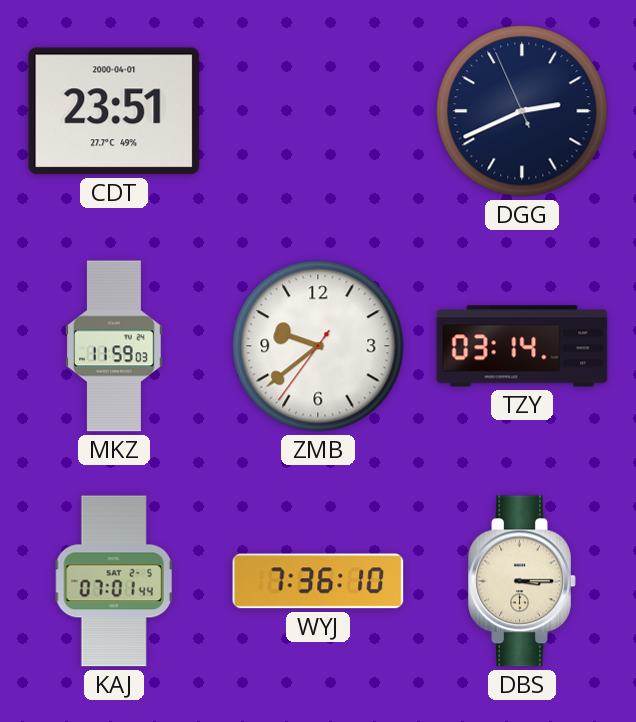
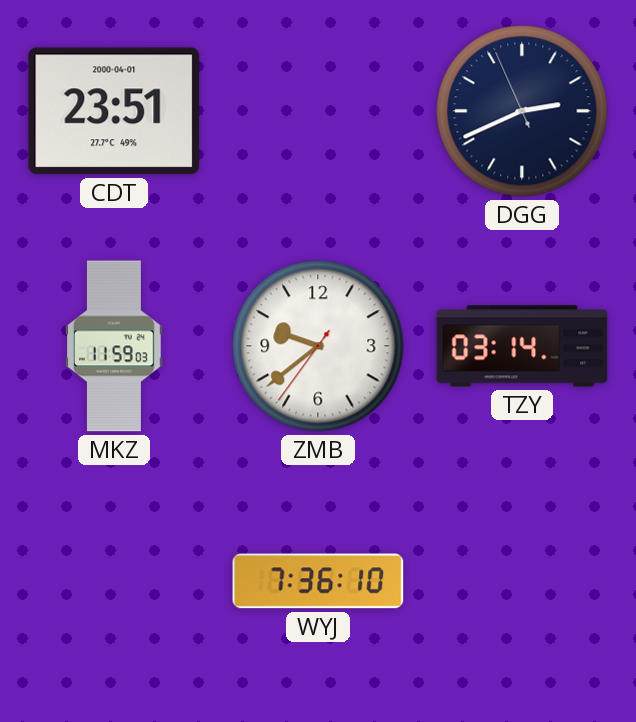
KAJ: 07:01 -> none
DBS: 3:15 -> none
